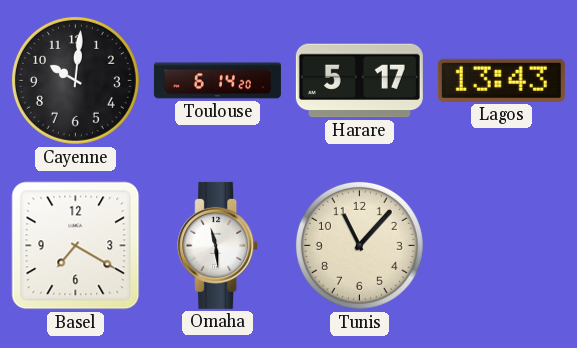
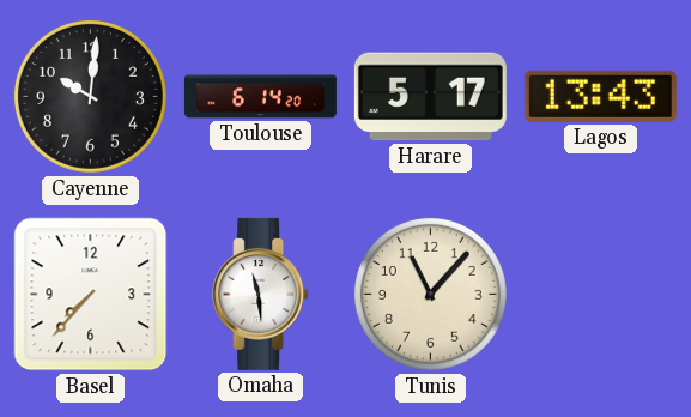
Basel: 7:20 -> 7:37
